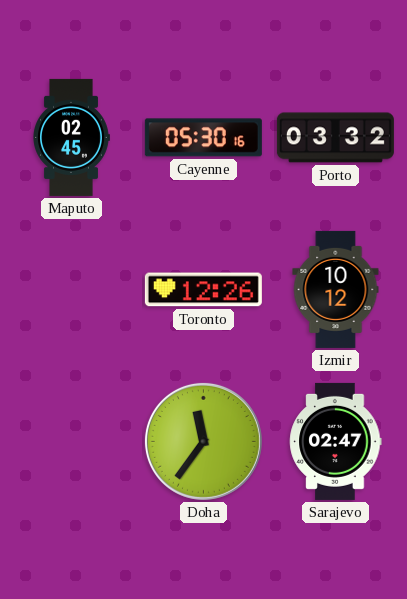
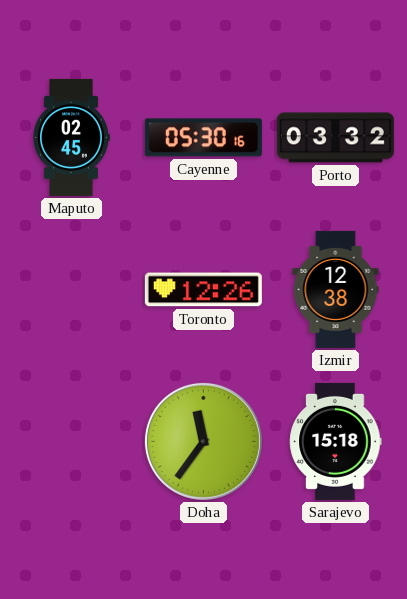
Izmir: 10:12 -> 12:38
Sarajevo: 02:47 -> 15:18
